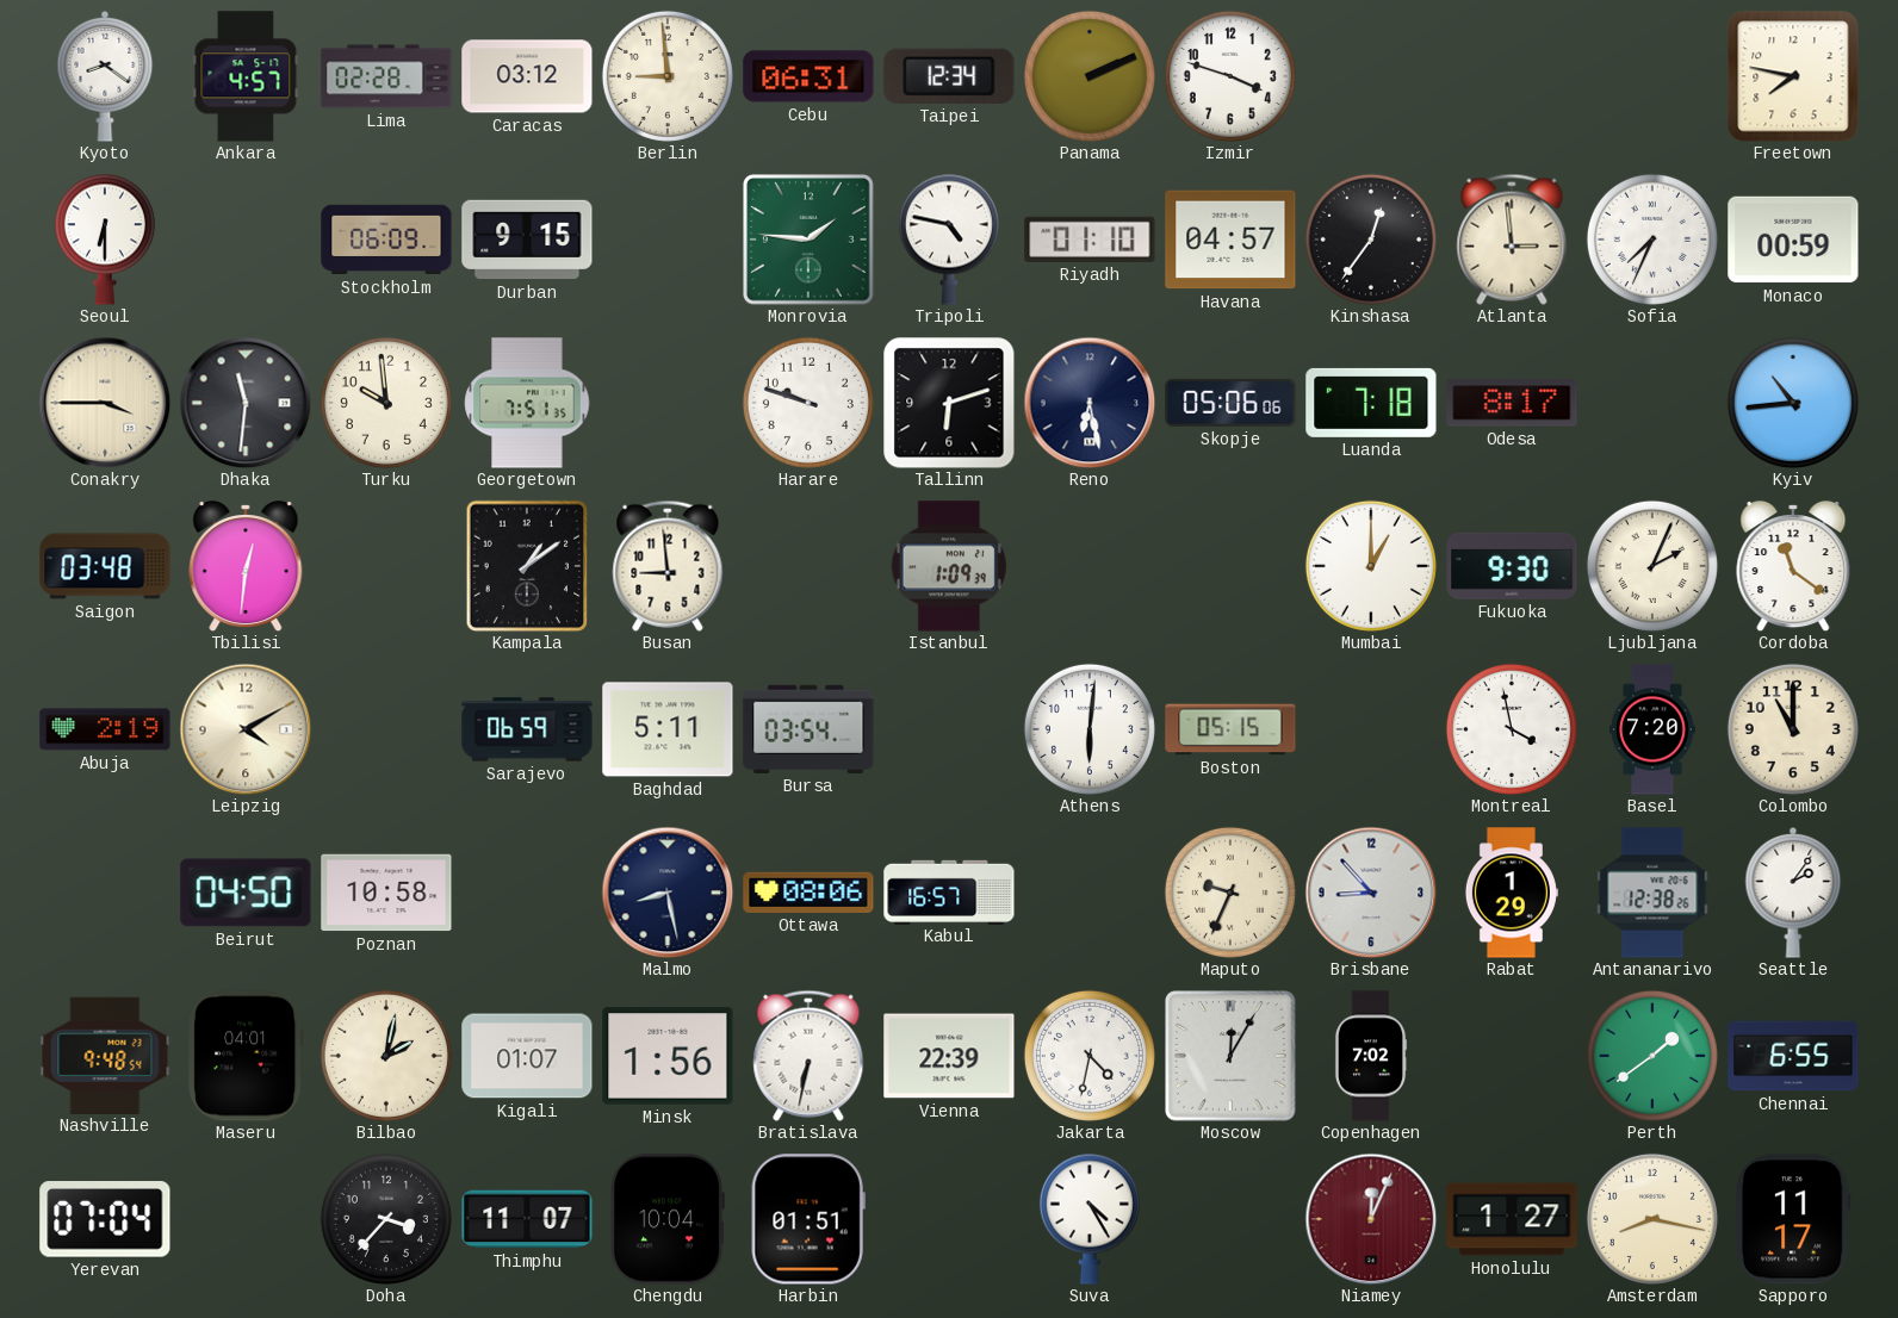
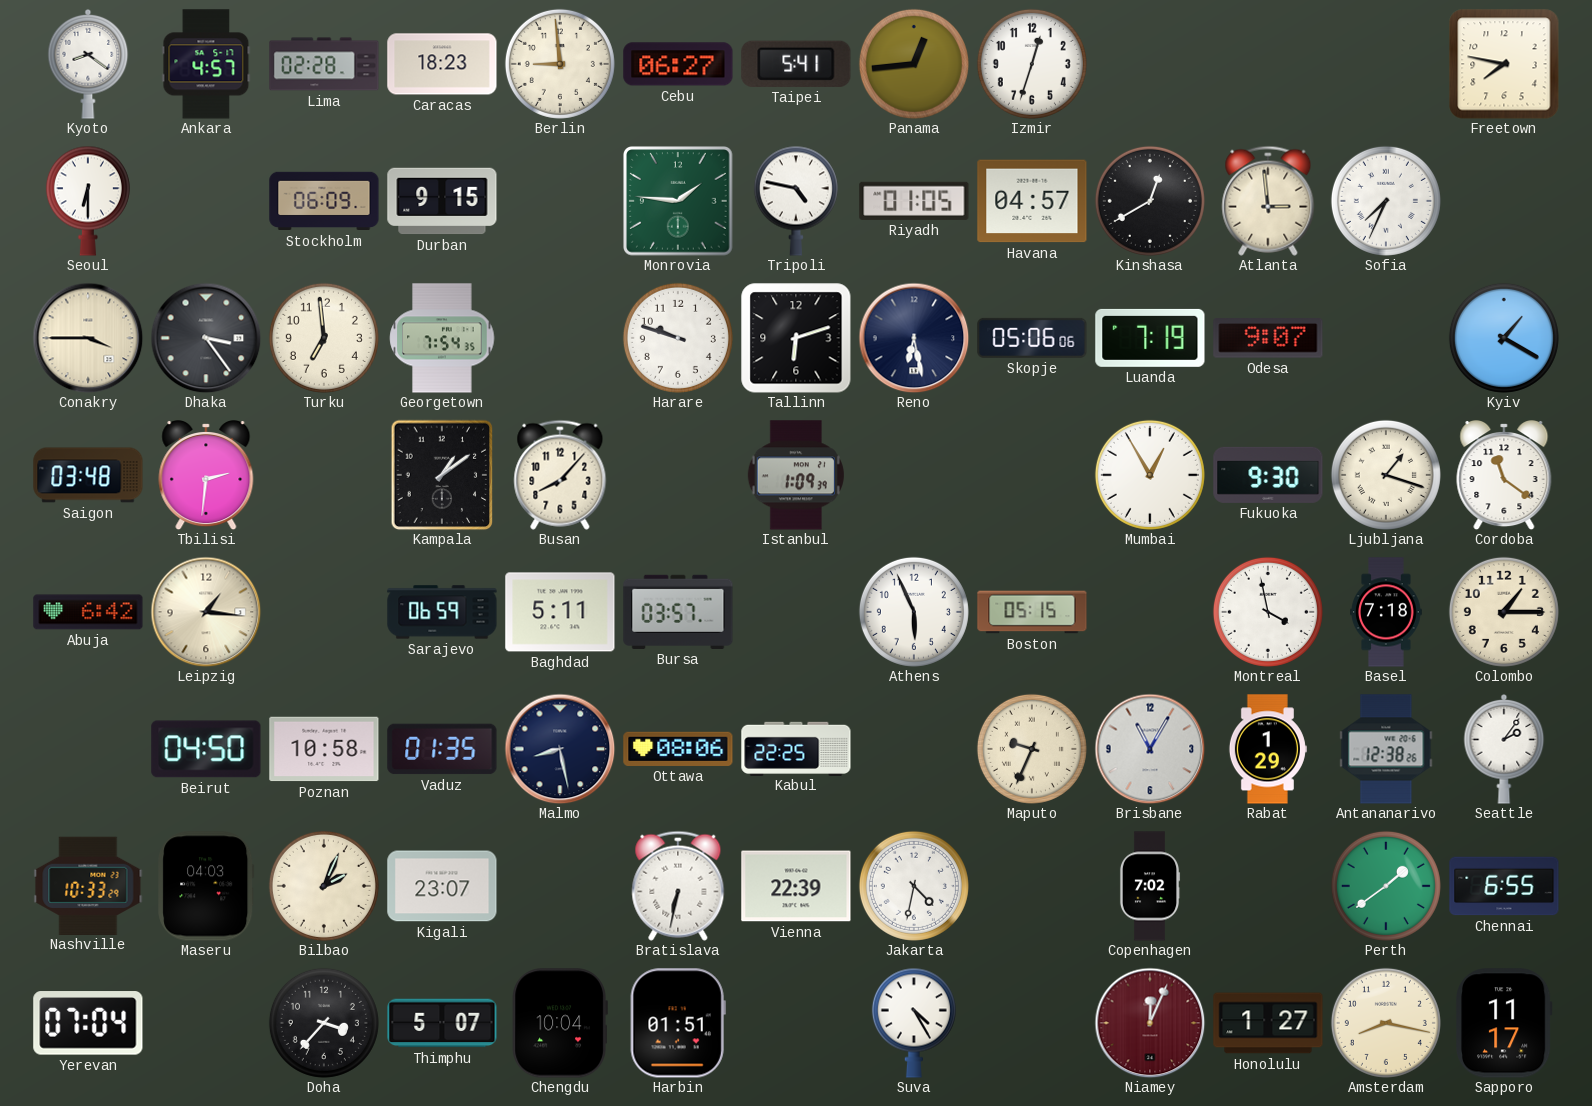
Caracas: 03:12 -> 18:23
Cebu: 06:31 -> 06:27
Taipei: 12:34 -> 5:41
Panama: 2:11 -> 12:44
Izmir: 3:48 -> 12:33
Riyadh: 01:10 -> 01:05
Kinshasa: 12:36 -> 12:40
Monaco: 00:59 -> none
Dhaka: 11:31 -> 3:24
Turku: 9:59 -> 6:59
Georgetown: 7:51 -> 7:54
Luanda: 7:18 -> 7:19
Odesa: 8:17 -> 9:07
Kyiv: 10:44 -> 1:20
Tbilisi: 12:31 -> 2:31
Busan: 8:59 -> 8:07
Mumbai: 1:00 -> 12:55
Ljubljana: 2:04 -> 1:18
Abuja: 2:19 -> 6:42
Leipzig: 4:10 -> 1:16
Bursa: 03:54 -> 03:57
Athens: 6:01 -> 5:56
Basel: 7:20 -> 7:18
Colombo: 11:00 -> 1:15
Vaduz: none -> 01:35
Kabul: 16:57 -> 22:25
Brisbane: 8:53 -> 11:05
Nashville: 9:48 -> 10:33
Maseru: 04:01 -> 04:03
Bilbao: 2:02 -> 2:04
Kigali: 01:07 -> 23:07
Minsk: 1:56 -> none
Moscow: 12:05 -> none
Thimphu: 11:07 -> 5:07
